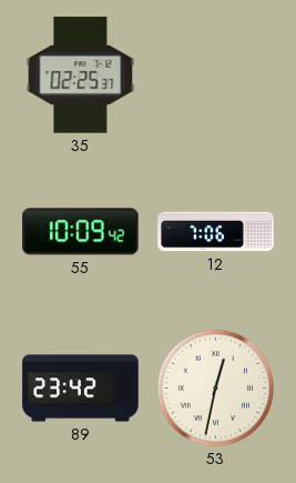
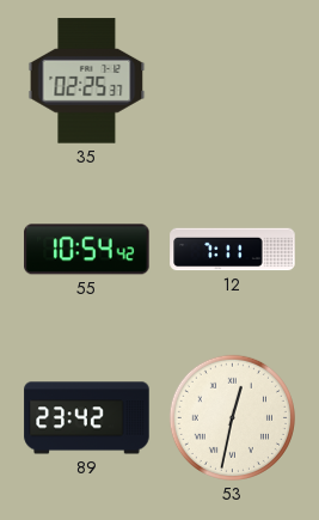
55: 10:09 -> 10:54
12: 7:06 -> 7:11
